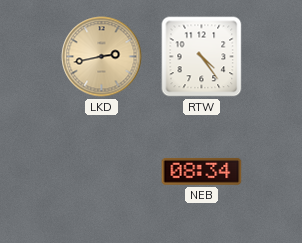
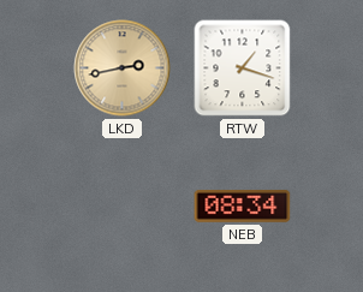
RTW: 4:24 -> 1:18
